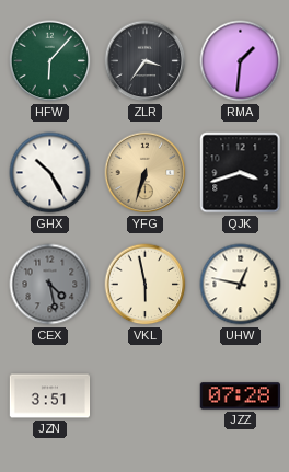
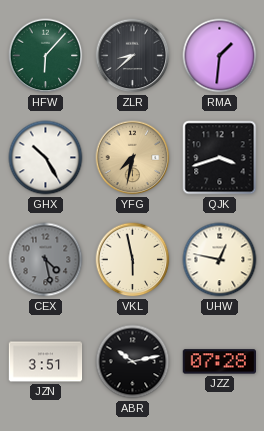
ZLR: 3:36 -> 8:38
YFG: 6:33 -> 7:32
ABR: none -> 10:13
